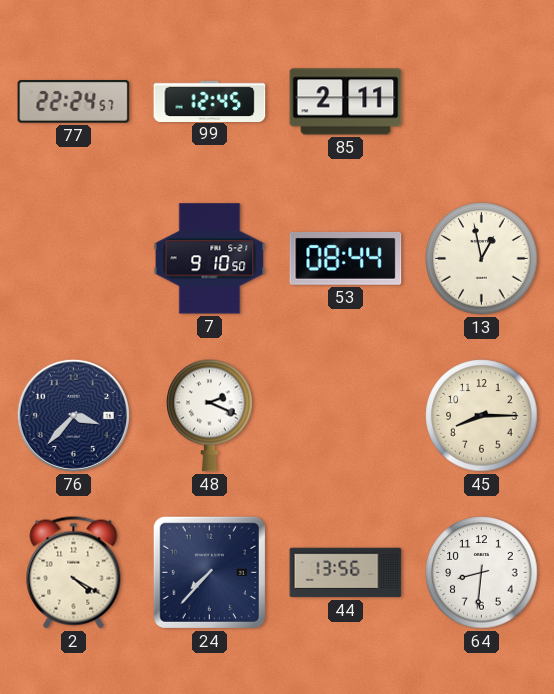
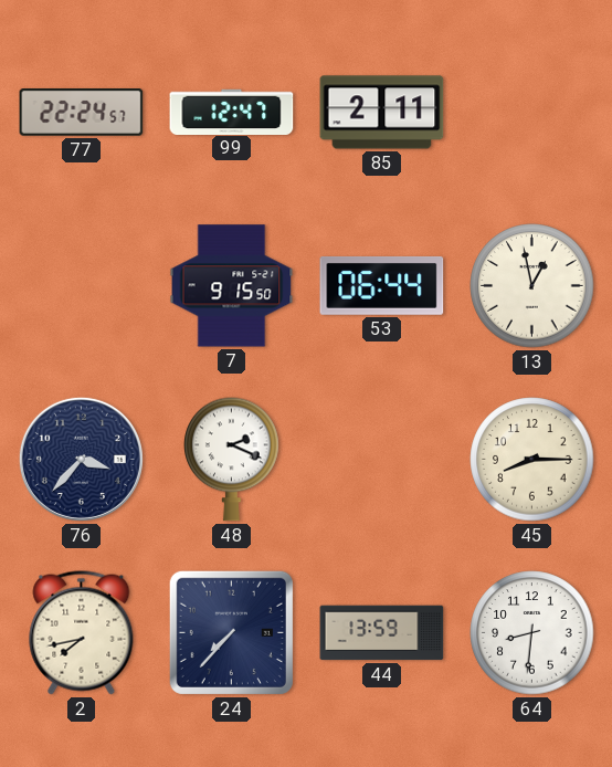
99: 12:45 -> 12:47
7: 9:10 -> 9:15
53: 08:44 -> 06:44
2: 4:20 -> 7:43
44: 13:56 -> 13:59
